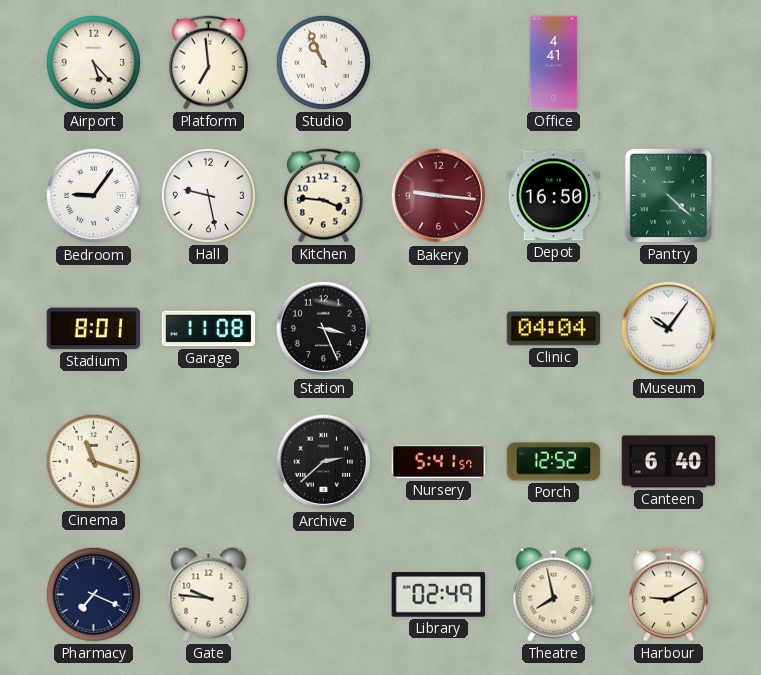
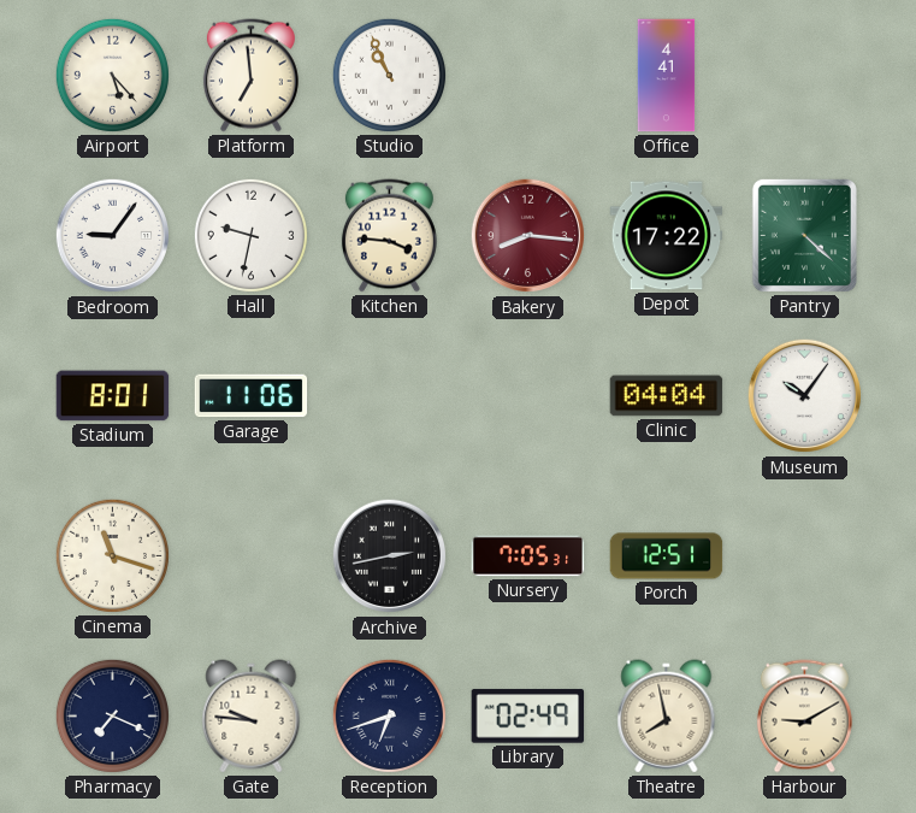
Hall: 9:28 -> 9:32
Bakery: 9:16 -> 8:16
Depot: 16:50 -> 17:22
Garage: 11:08 -> 11:06
Station: 3:26 -> none
Archive: 2:38 -> 2:43
Nursery: 5:41 -> 7:05
Porch: 12:52 -> 12:51
Canteen: 6:40 -> none
Reception: none -> 6:42
